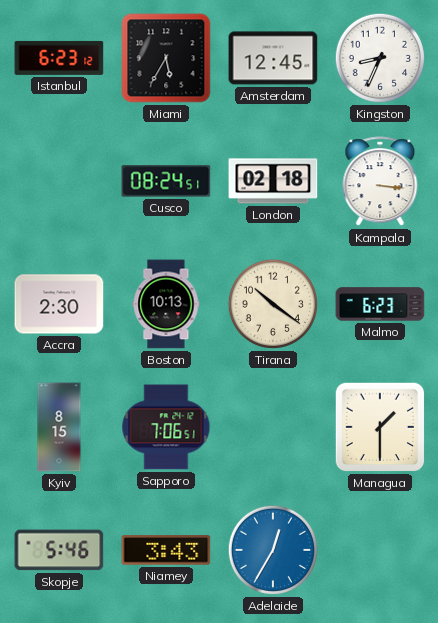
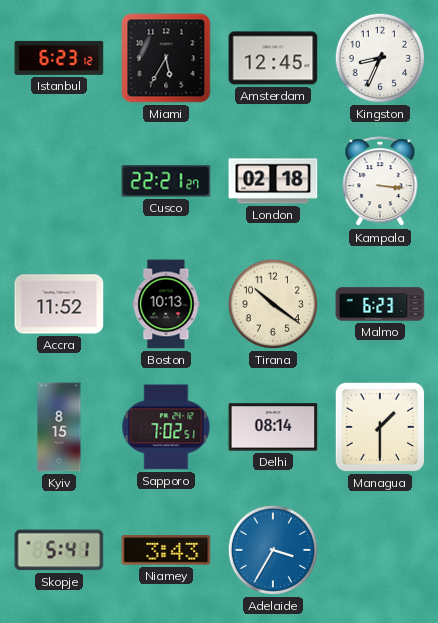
Cusco: 08:24 -> 22:21
Accra: 2:30 -> 11:52
Sapporo: 7:06 -> 7:02
Delhi: none -> 08:14
Skopje: 5:46 -> 5:41
Adelaide: 12:35 -> 3:35
